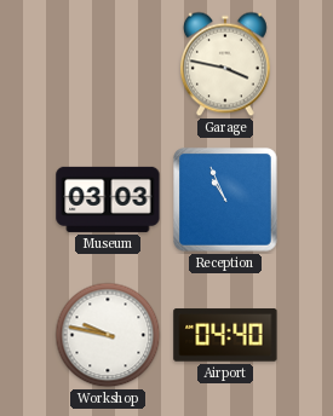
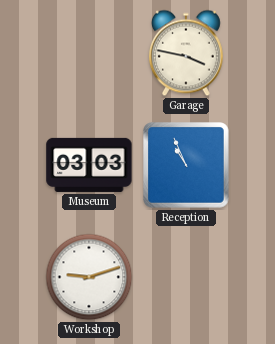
Workshop: 9:47 -> 9:12
Airport: 04:40 -> none
